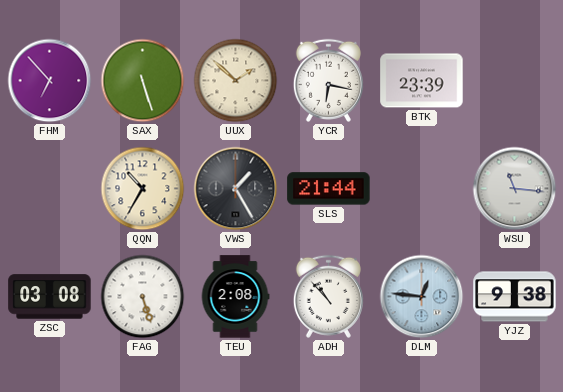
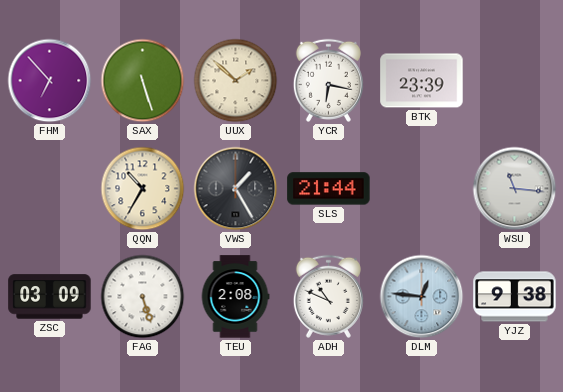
ZSC: 03:08 -> 03:09
ADH: 10:53 -> 10:49
